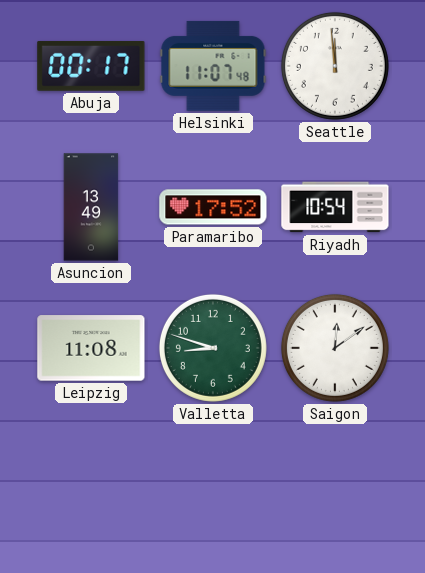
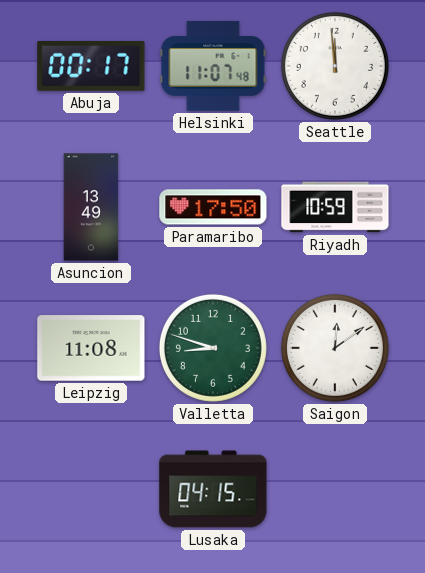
Paramaribo: 17:52 -> 17:50
Riyadh: 10:54 -> 10:59
Lusaka: none -> 04:15
